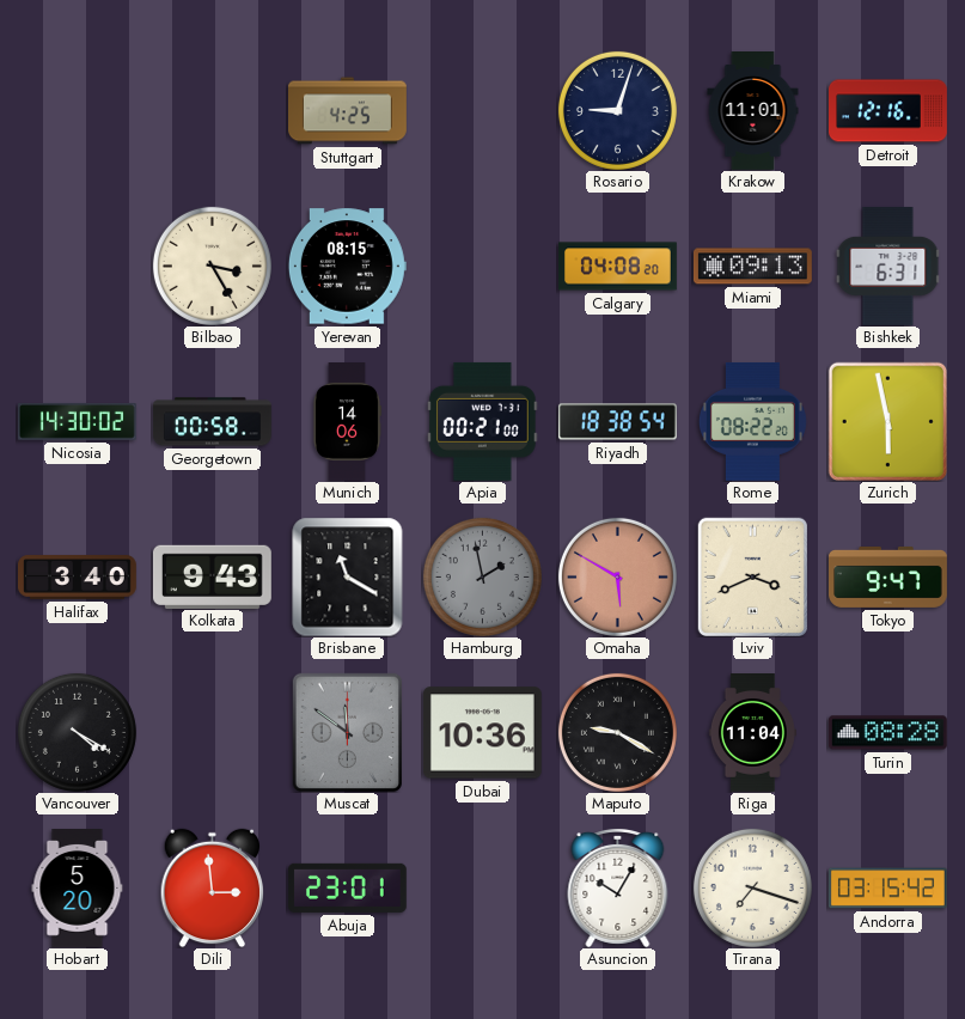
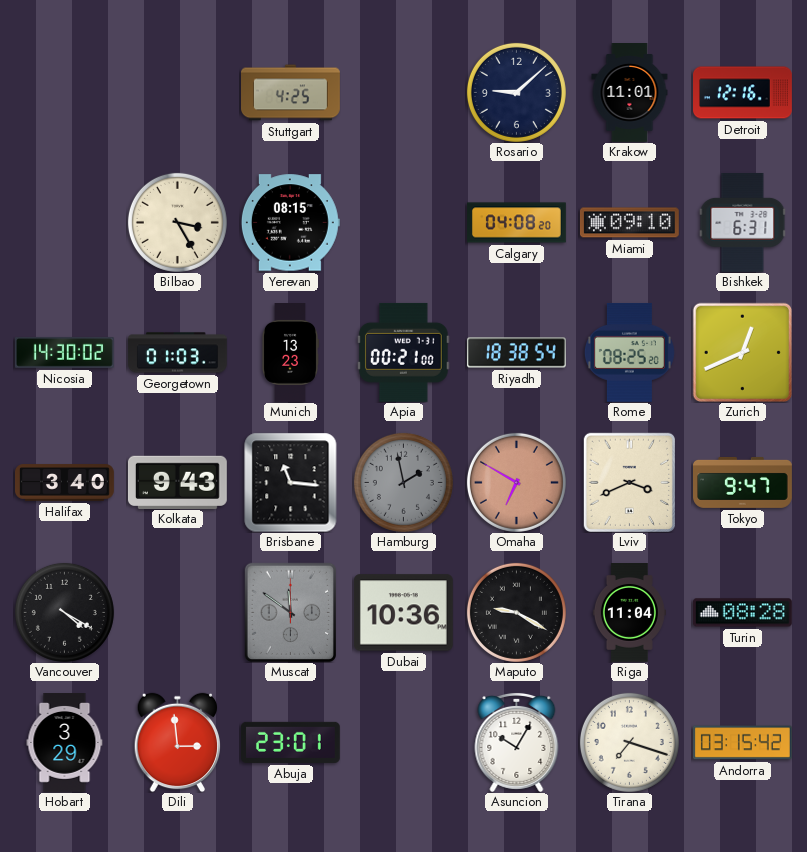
Rosario: 9:03 -> 9:08
Miami: 09:13 -> 09:10
Georgetown: 00:58 -> 01:03
Munich: 14:06 -> 13:23
Rome: 08:22 -> 08:25
Zurich: 5:58 -> 12:41
Brisbane: 11:20 -> 11:16
Omaha: 5:50 -> 6:50
Hobart: 5:20 -> 3:29
